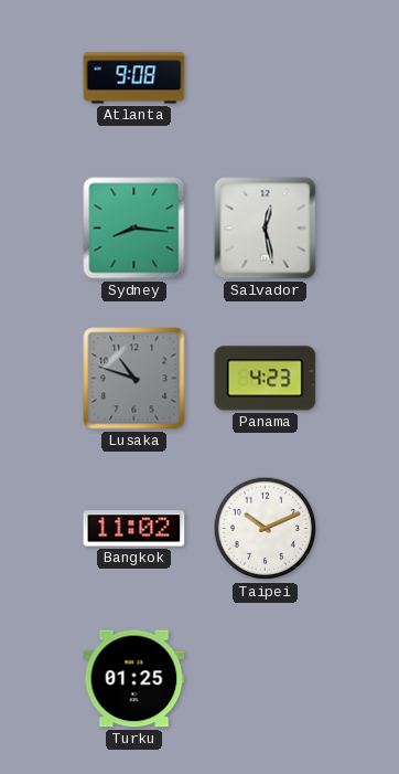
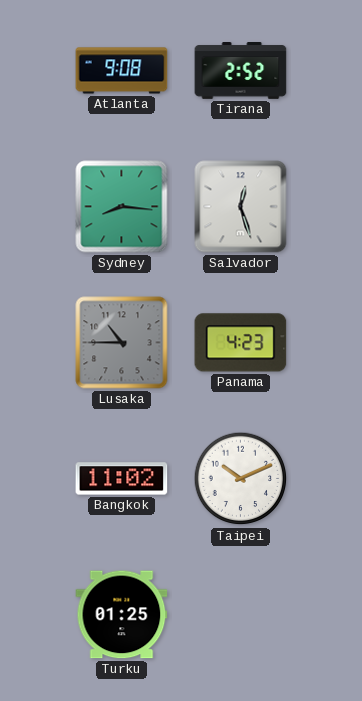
Tirana: none -> 2:52
Salvador: 12:28 -> 12:27
Lusaka: 10:48 -> 10:45
